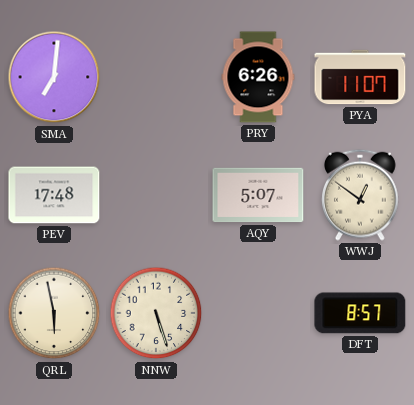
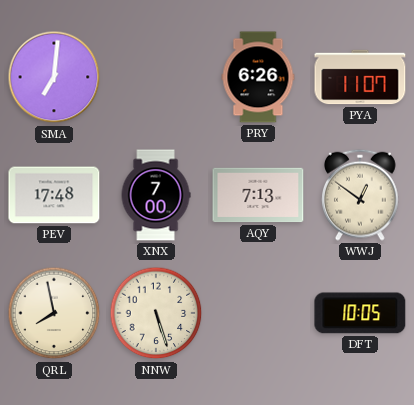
XNX: none -> 7:00
AQY: 5:07 -> 7:13
QRL: 5:58 -> 7:58
DFT: 8:57 -> 10:05
